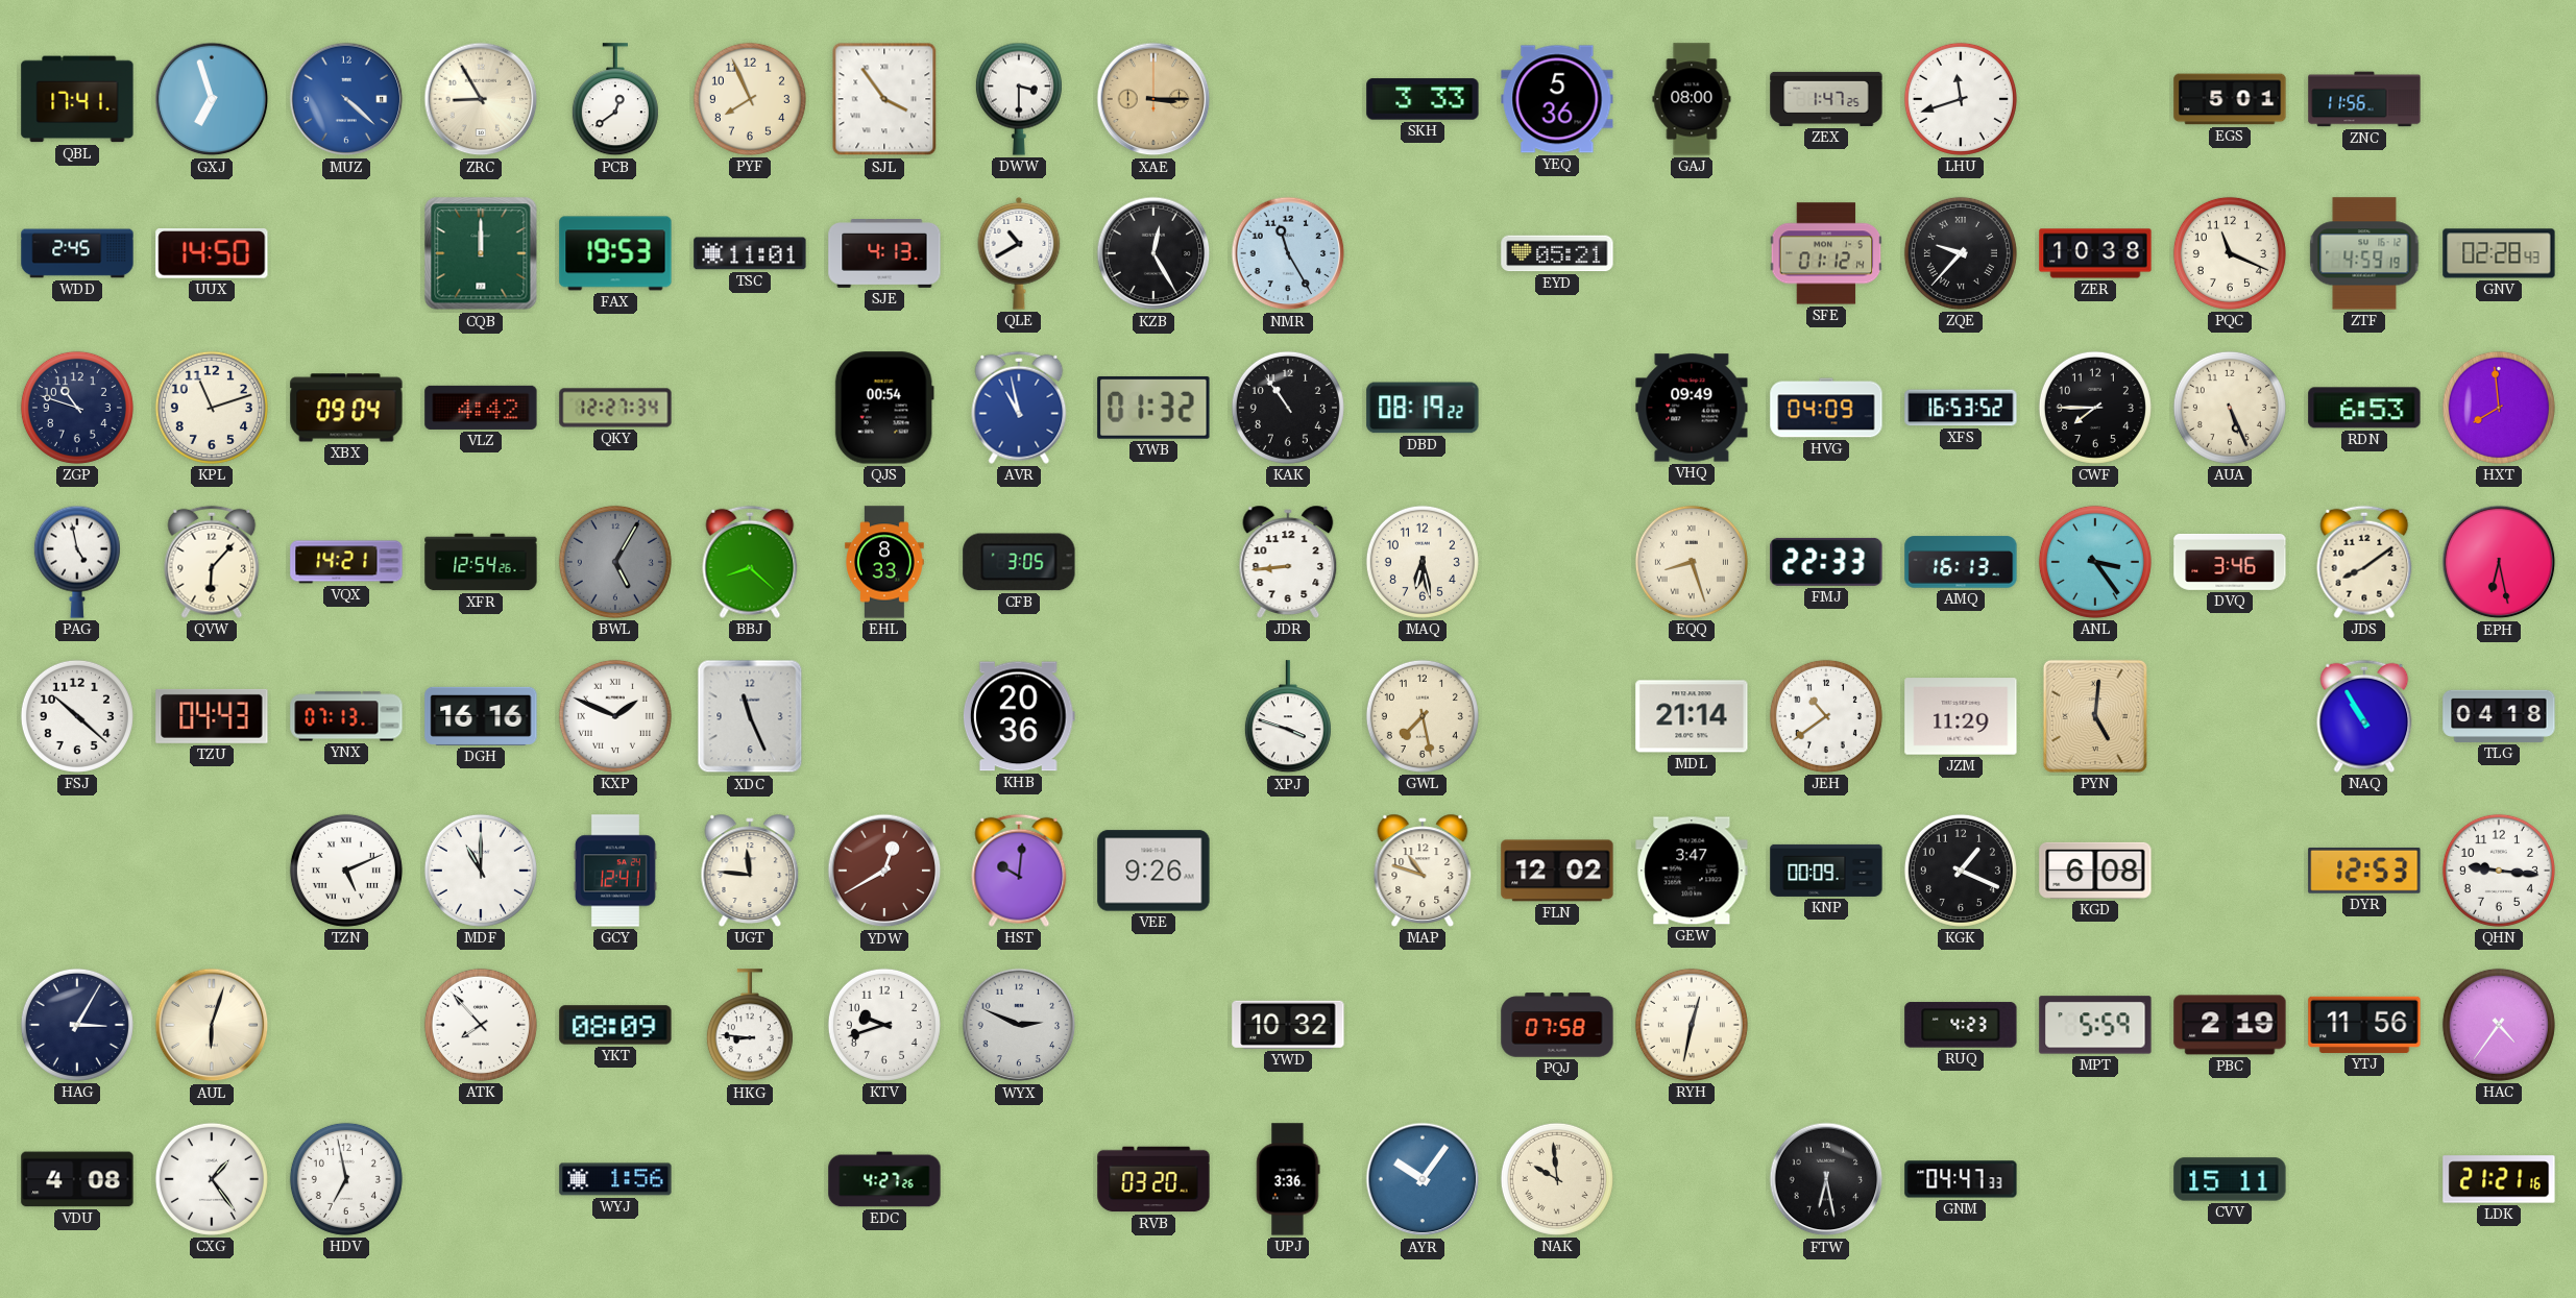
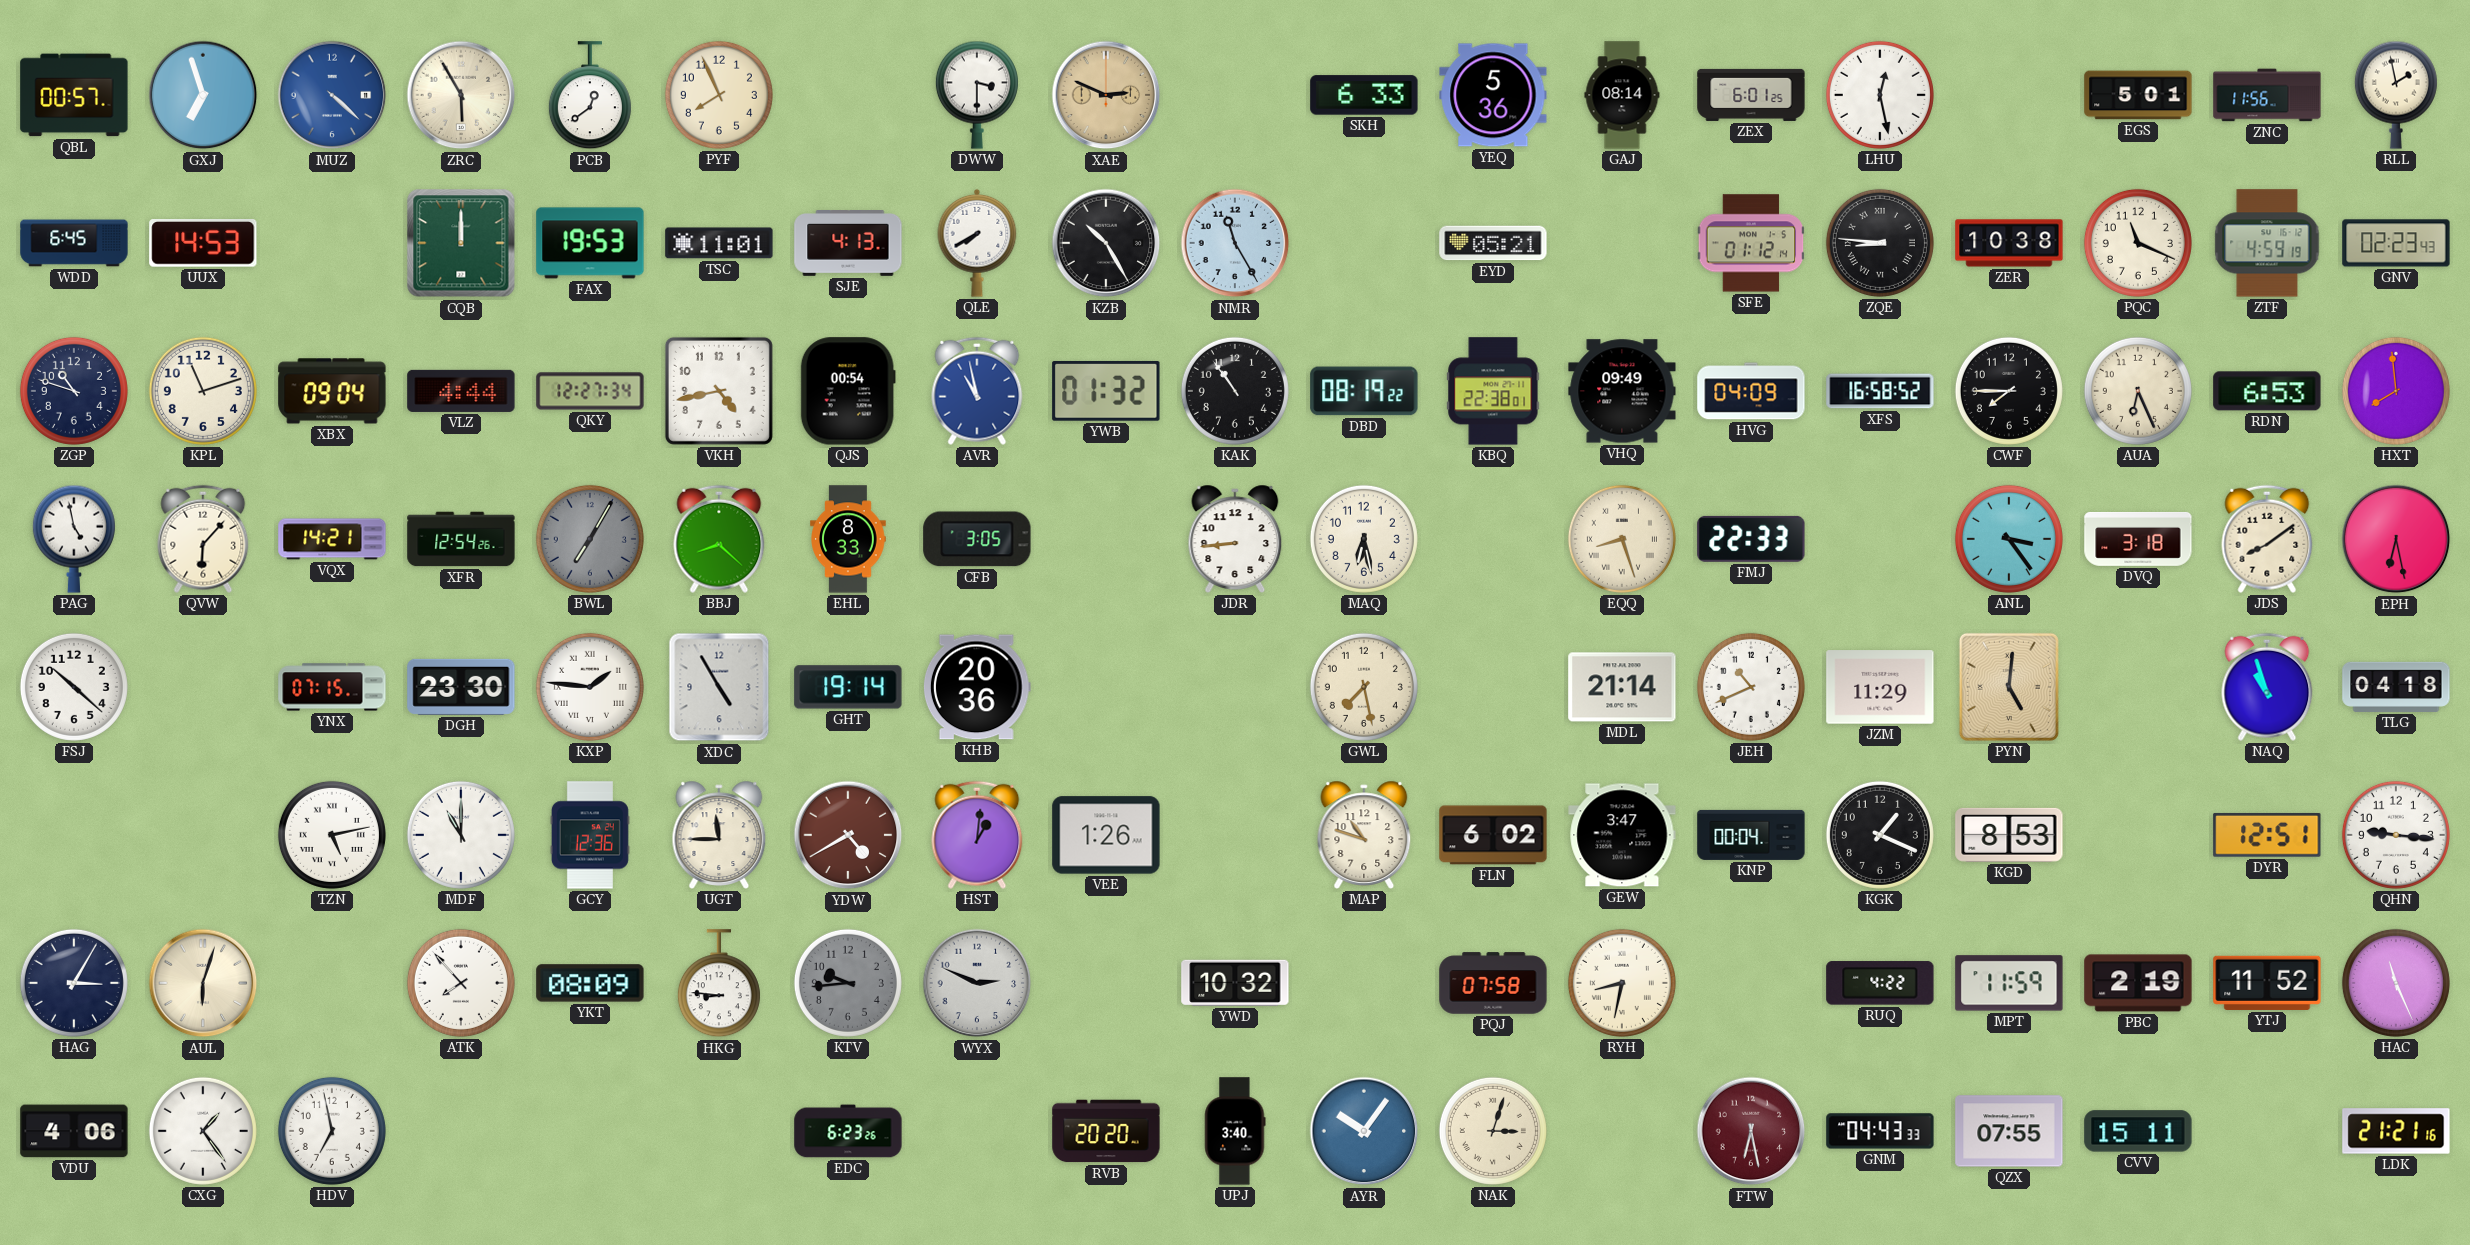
QBL: 17:41 -> 00:57
ZRC: 8:55 -> 5:55
SJL: 3:54 -> none
XAE: 3:15 -> 2:49
SKH: 3:33 -> 6:33
GAJ: 08:00 -> 08:14
ZEX: 1:47 -> 6:01
LHU: 11:42 -> 12:28
RLL: none -> 1:58
WDD: 2:45 -> 6:45
UUX: 14:50 -> 14:53
QLE: 10:40 -> 7:40
KZB: 12:25 -> 10:25
ZQE: 9:37 -> 8:46
GNV: 02:28 -> 02:23
VLZ: 4:42 -> 4:44
VKH: none -> 4:43
KBQ: none -> 22:38
XFS: 16:53 -> 16:58
AUA: 5:26 -> 6:26
BWL: 5:05 -> 7:05
AMQ: 16:13 -> none
DVQ: 3:46 -> 3:18
TZU: 04:43 -> none
YNX: 07:13 -> 07:15
DGH: 16:16 -> 23:30
KXP: 1:49 -> 1:46
XDC: 11:26 -> 4:55
GHT: none -> 19:14
XPJ: 3:48 -> none
JEH: 10:39 -> 10:41
NAQ: 10:55 -> 10:57
TZN: 5:11 -> 5:13
GCY: 12:41 -> 12:36
UGT: 11:46 -> 11:45
YDW: 12:40 -> 4:40
HST: 10:01 -> 1:01
VEE: 9:26 -> 1:26
FLN: 12:02 -> 6:02
KNP: 00:09 -> 00:04
KGD: 6:08 -> 8:53
DYR: 12:53 -> 12:51
KTV: 9:42 -> 9:44
KTV dial: white -> grey
RYH: 12:32 -> 8:32
RUQ: 4:23 -> 4:22
MPT: 5:59 -> 11:59
YTJ: 11:56 -> 11:52
HAC: 4:36 -> 11:26
VDU: 4:08 -> 4:06
WYJ: 1:56 -> none
EDC: 4:27 -> 6:23
RVB: 03:20 -> 20:20
UPJ: 3:36 -> 3:40
NAK: 9:59 -> 3:03
FTW dial: black -> burgundy
GNM: 04:47 -> 04:43
QZX: none -> 07:55
